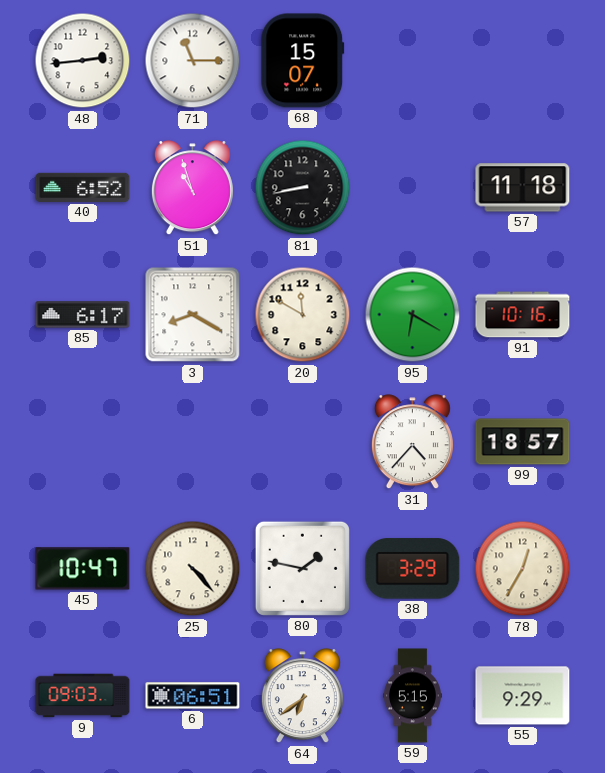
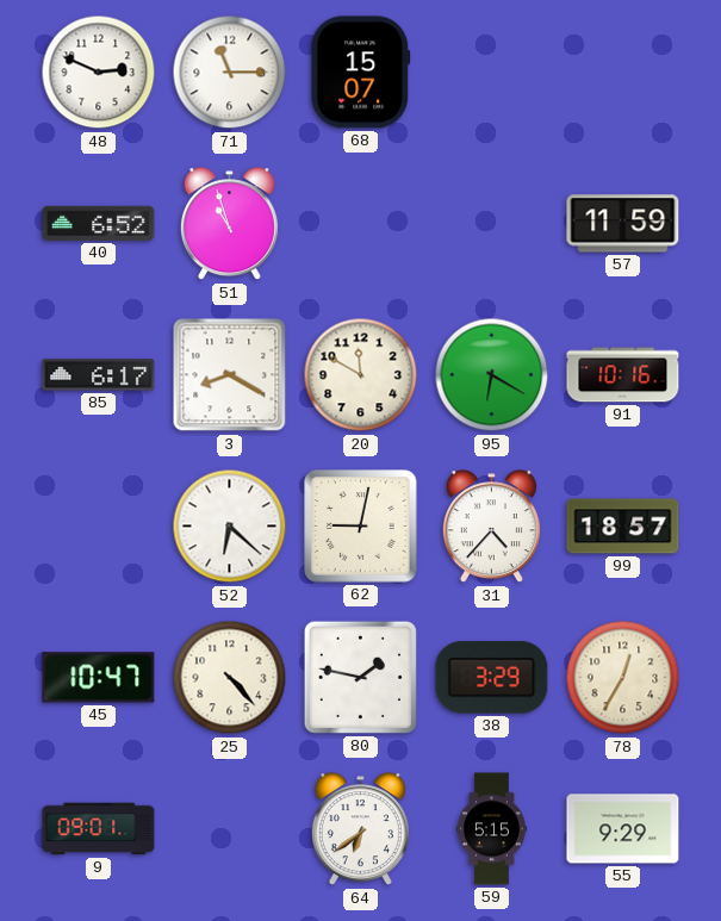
48: 2:44 -> 2:49
81: 8:43 -> none
57: 11:18 -> 11:59
52: none -> 6:22
62: none -> 9:02
9: 09:03 -> 09:01
6: 06:51 -> none
